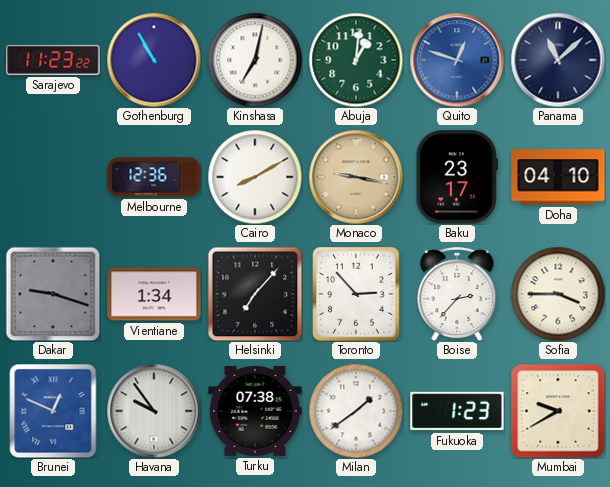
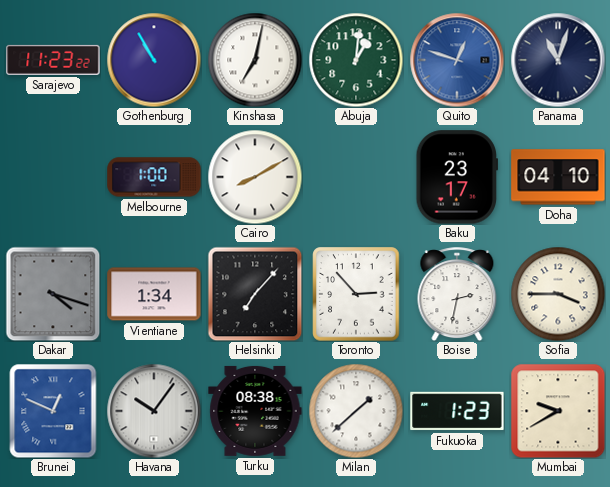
Panama: 11:08 -> 11:03
Melbourne: 12:36 -> 1:00
Monaco: 9:17 -> none
Dakar: 9:18 -> 4:18
Boise: 2:37 -> 2:32
Havana: 9:54 -> 10:06
Turku: 07:38 -> 08:38
Milan: 1:39 -> 1:38
